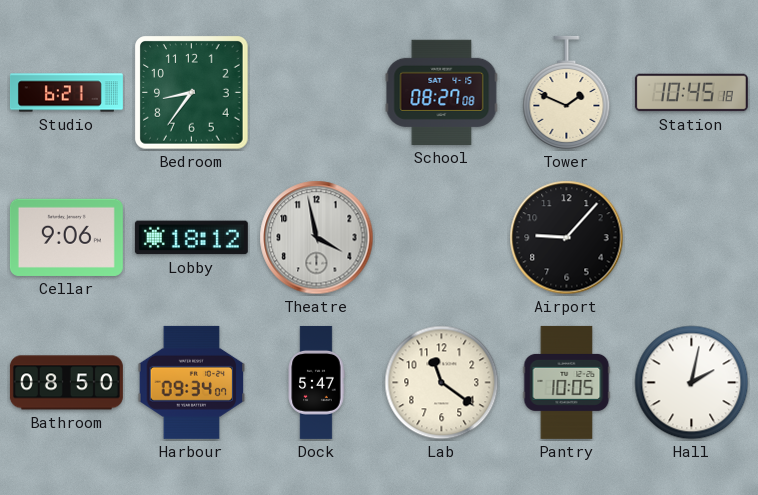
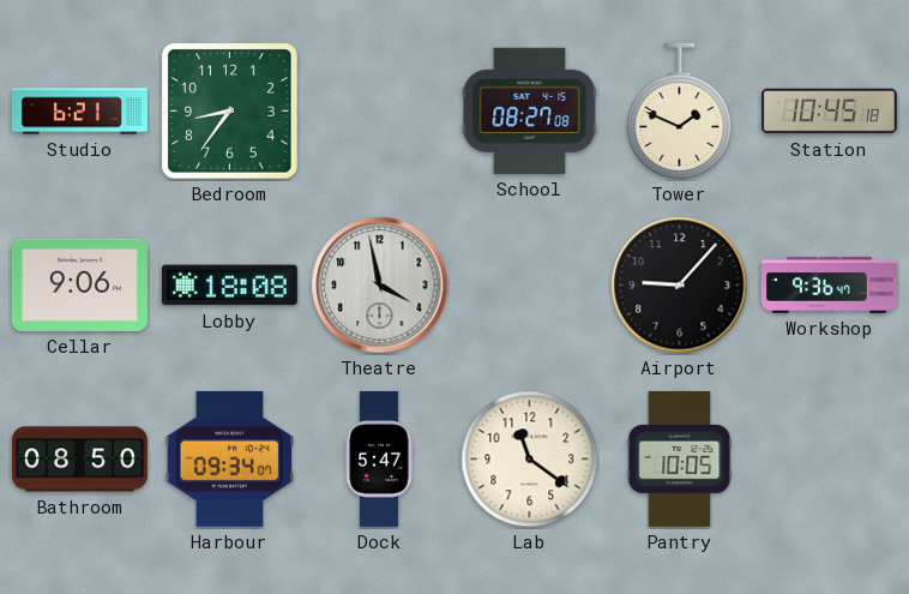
Lobby: 18:12 -> 18:08
Workshop: none -> 9:36
Hall: 2:02 -> none
